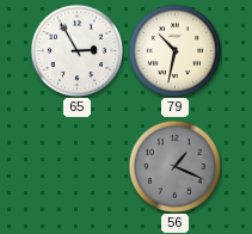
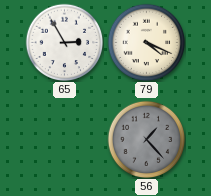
79: 10:32 -> 4:19
56: 1:19 -> 1:23
